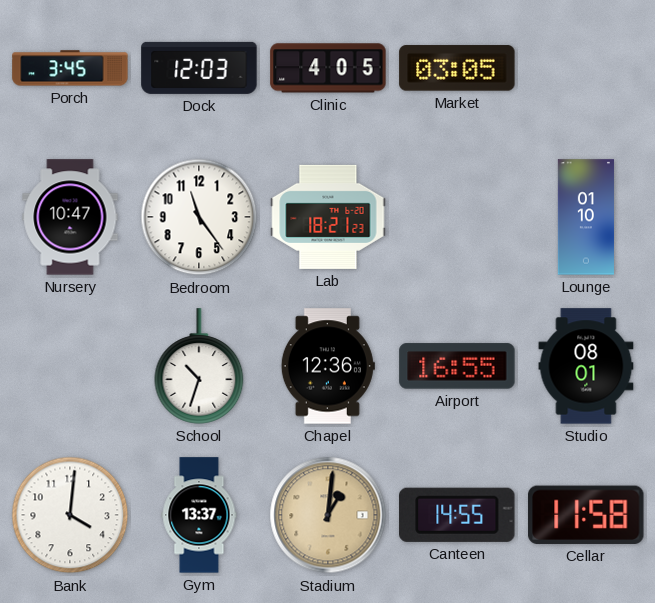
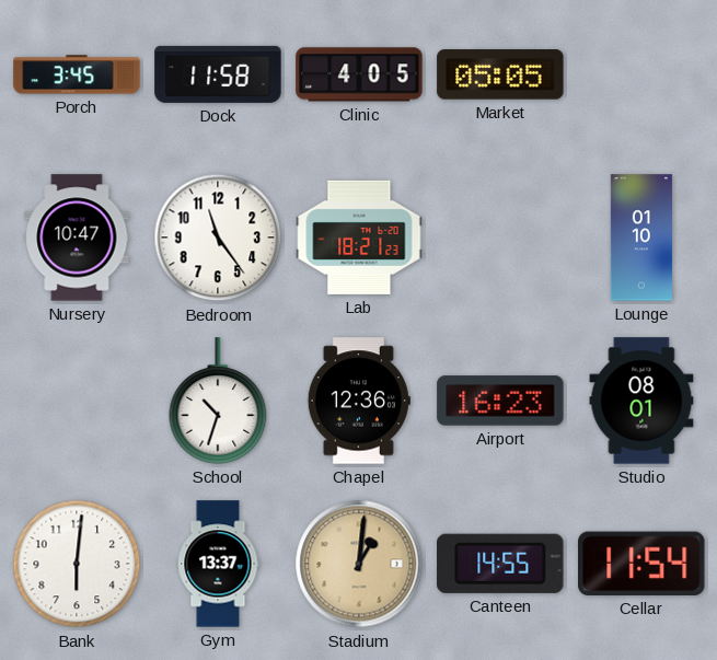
Dock: 12:03 -> 11:58
Market: 03:05 -> 05:05
Airport: 16:55 -> 16:23
Bank: 4:01 -> 6:01
Cellar: 11:58 -> 11:54
